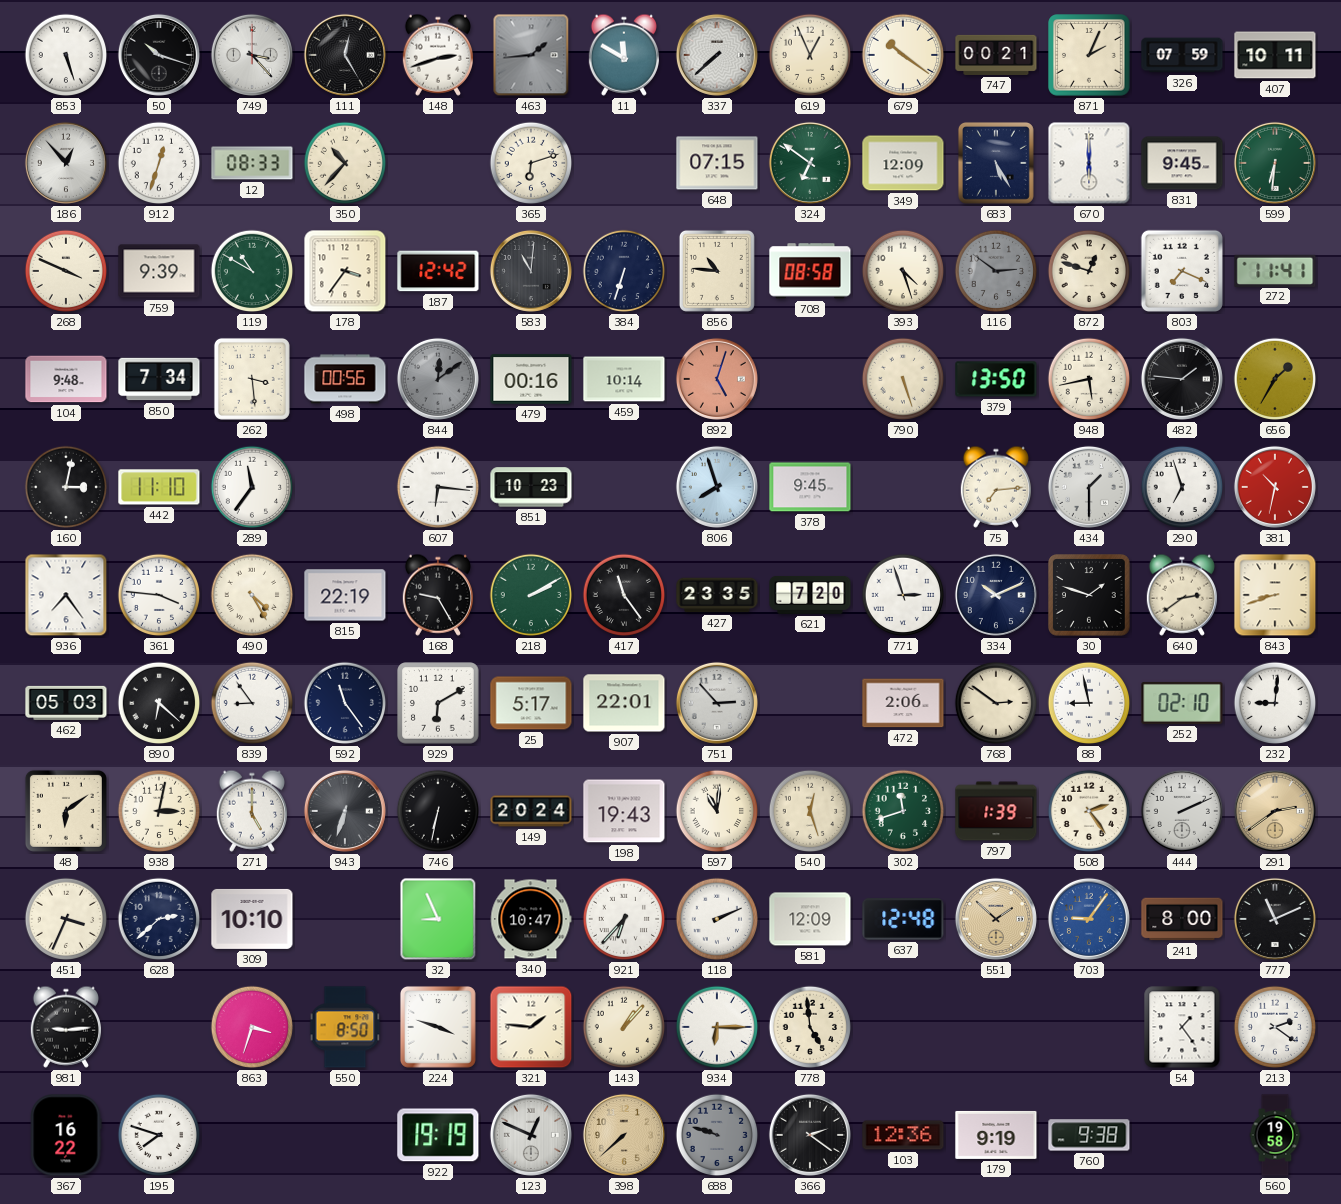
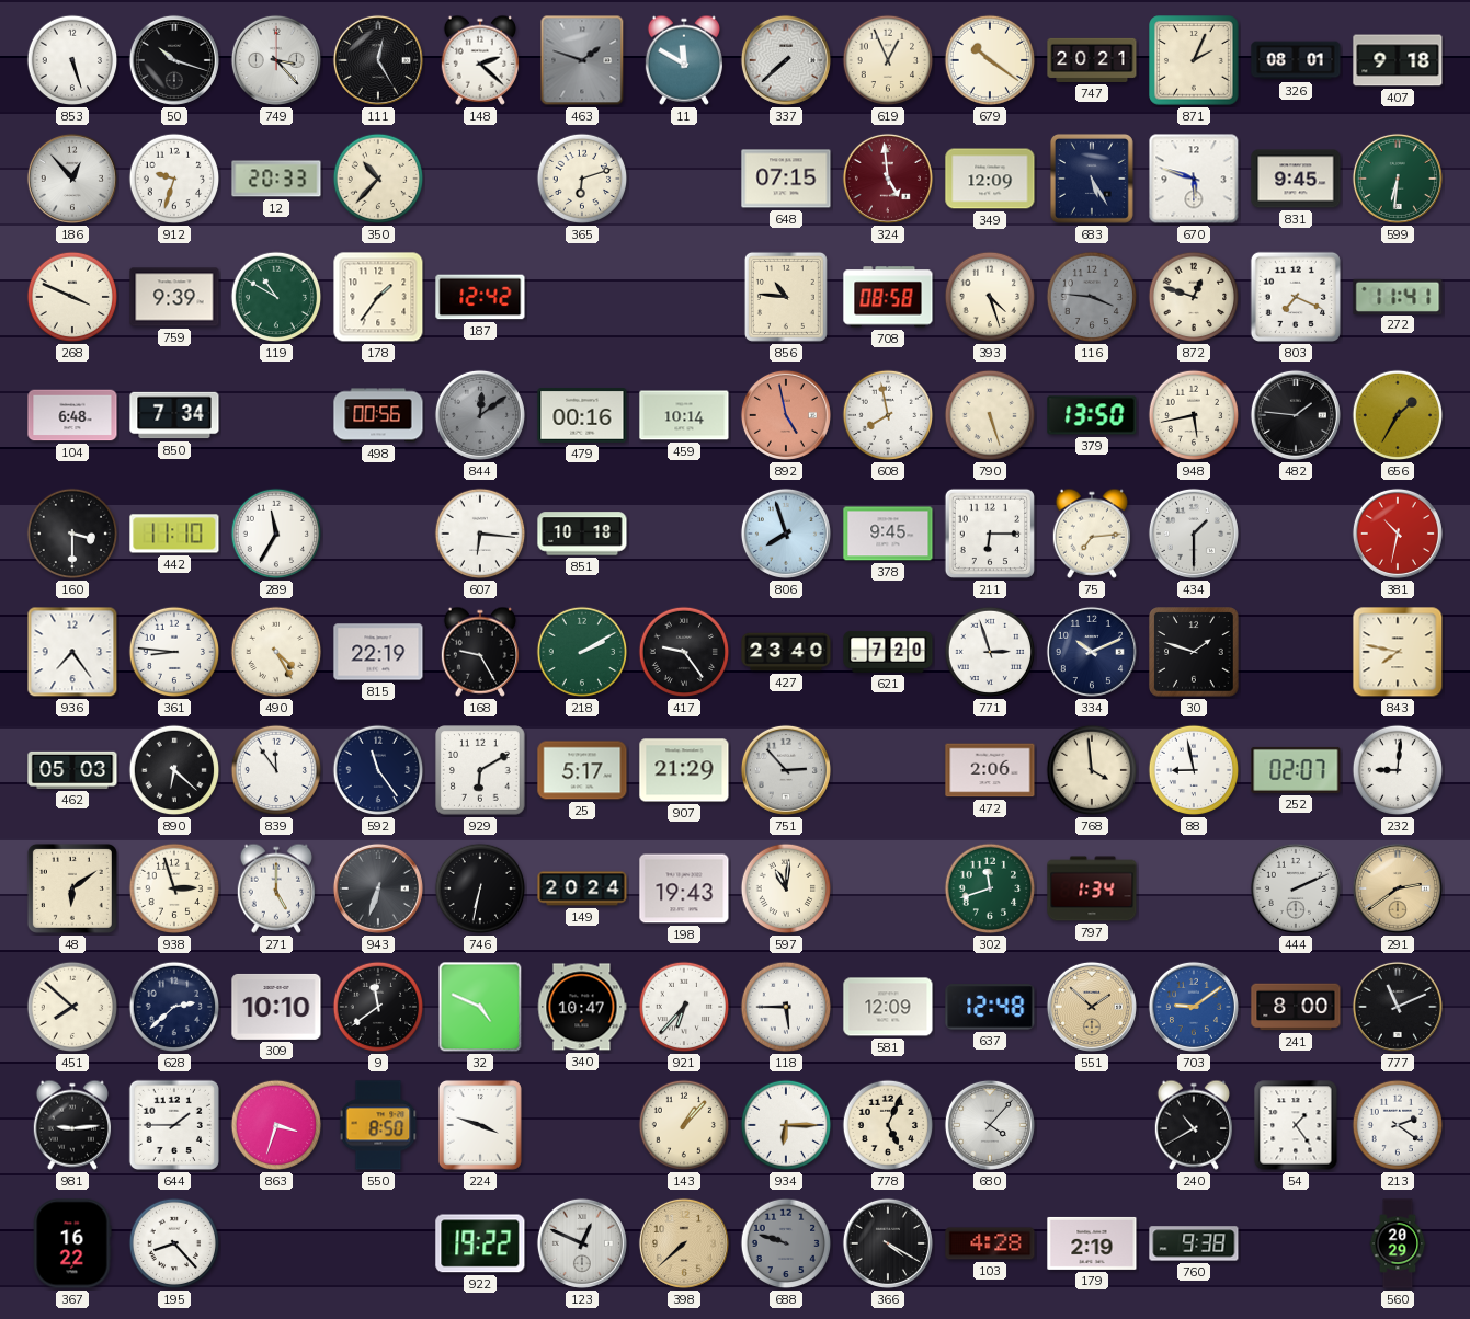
148: 2:42 -> 2:22
463: 1:44 -> 1:48
747: 00:21 -> 20:21
326: 07:59 -> 08:01
407: 10:11 -> 9:18
912: 12:33 -> 9:33
12: 08:33 -> 20:33
324: 6:51 -> 4:59
324 dial: green -> burgundy
670: 6:00 -> 5:48
178: 3:36 -> 1:36
583: 11:01 -> none
384: 6:33 -> none
116: 2:51 -> 3:46
104: 9:48 -> 6:48
262: 3:29 -> none
892: 5:03 -> 4:58
608: none -> 7:58
160: 3:02 -> 3:30
289: 11:36 -> 11:35
851: 10:23 -> 10:18
211: none -> 6:15
290: 6:57 -> none
361: 3:46 -> 8:46
417: 11:24 -> 9:24
427: 23:35 -> 23:40
640: 2:39 -> none
843: 8:42 -> 7:47
839: 8:54 -> 11:54
907: 22:01 -> 21:29
768: 2:51 -> 3:59
252: 02:10 -> 02:07
938: 3:02 -> 2:57
540: 12:27 -> none
797: 1:39 -> 1:34
508: 2:24 -> none
451: 3:34 -> 7:52
9: none -> 11:39
32: 8:56 -> 4:49
118: 2:11 -> 5:45
703: 9:06 -> 9:09
644: none -> 1:45
321: 1:46 -> none
778: 4:59 -> 5:04
680: none -> 4:07
240: none -> 10:40
195: 7:48 -> 8:23
922: 19:19 -> 19:22
366: 2:21 -> 4:20
103: 12:36 -> 4:28
179: 9:19 -> 2:19
560: 19:58 -> 20:29
